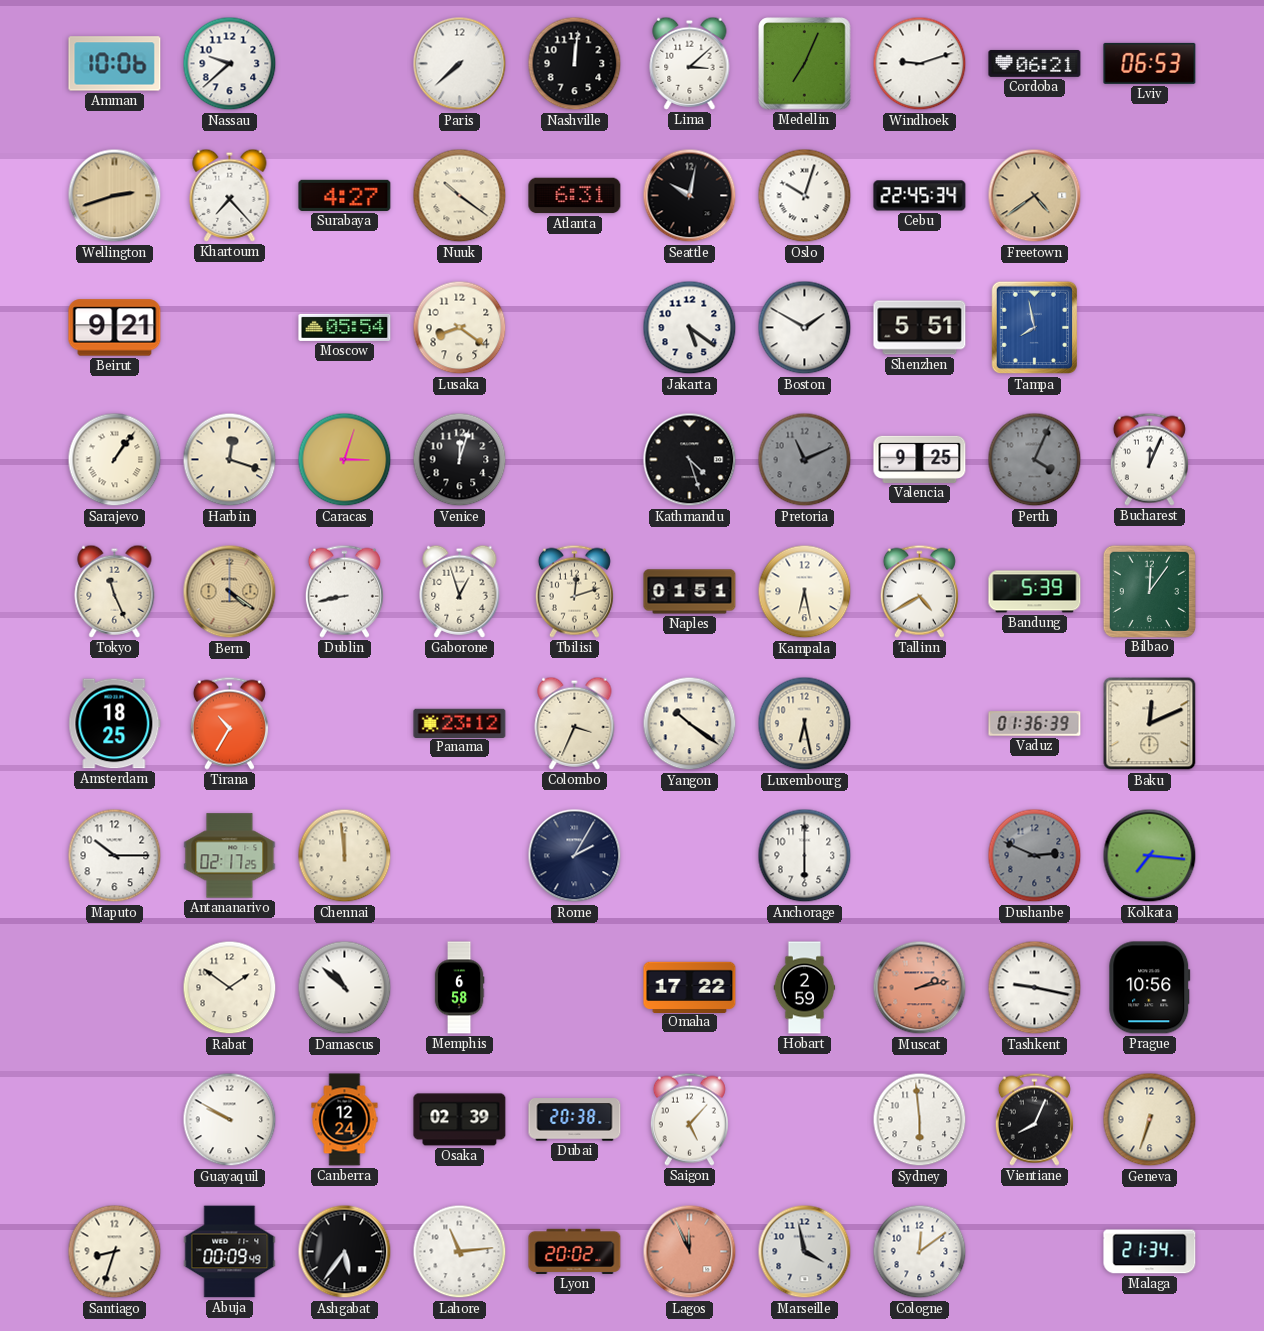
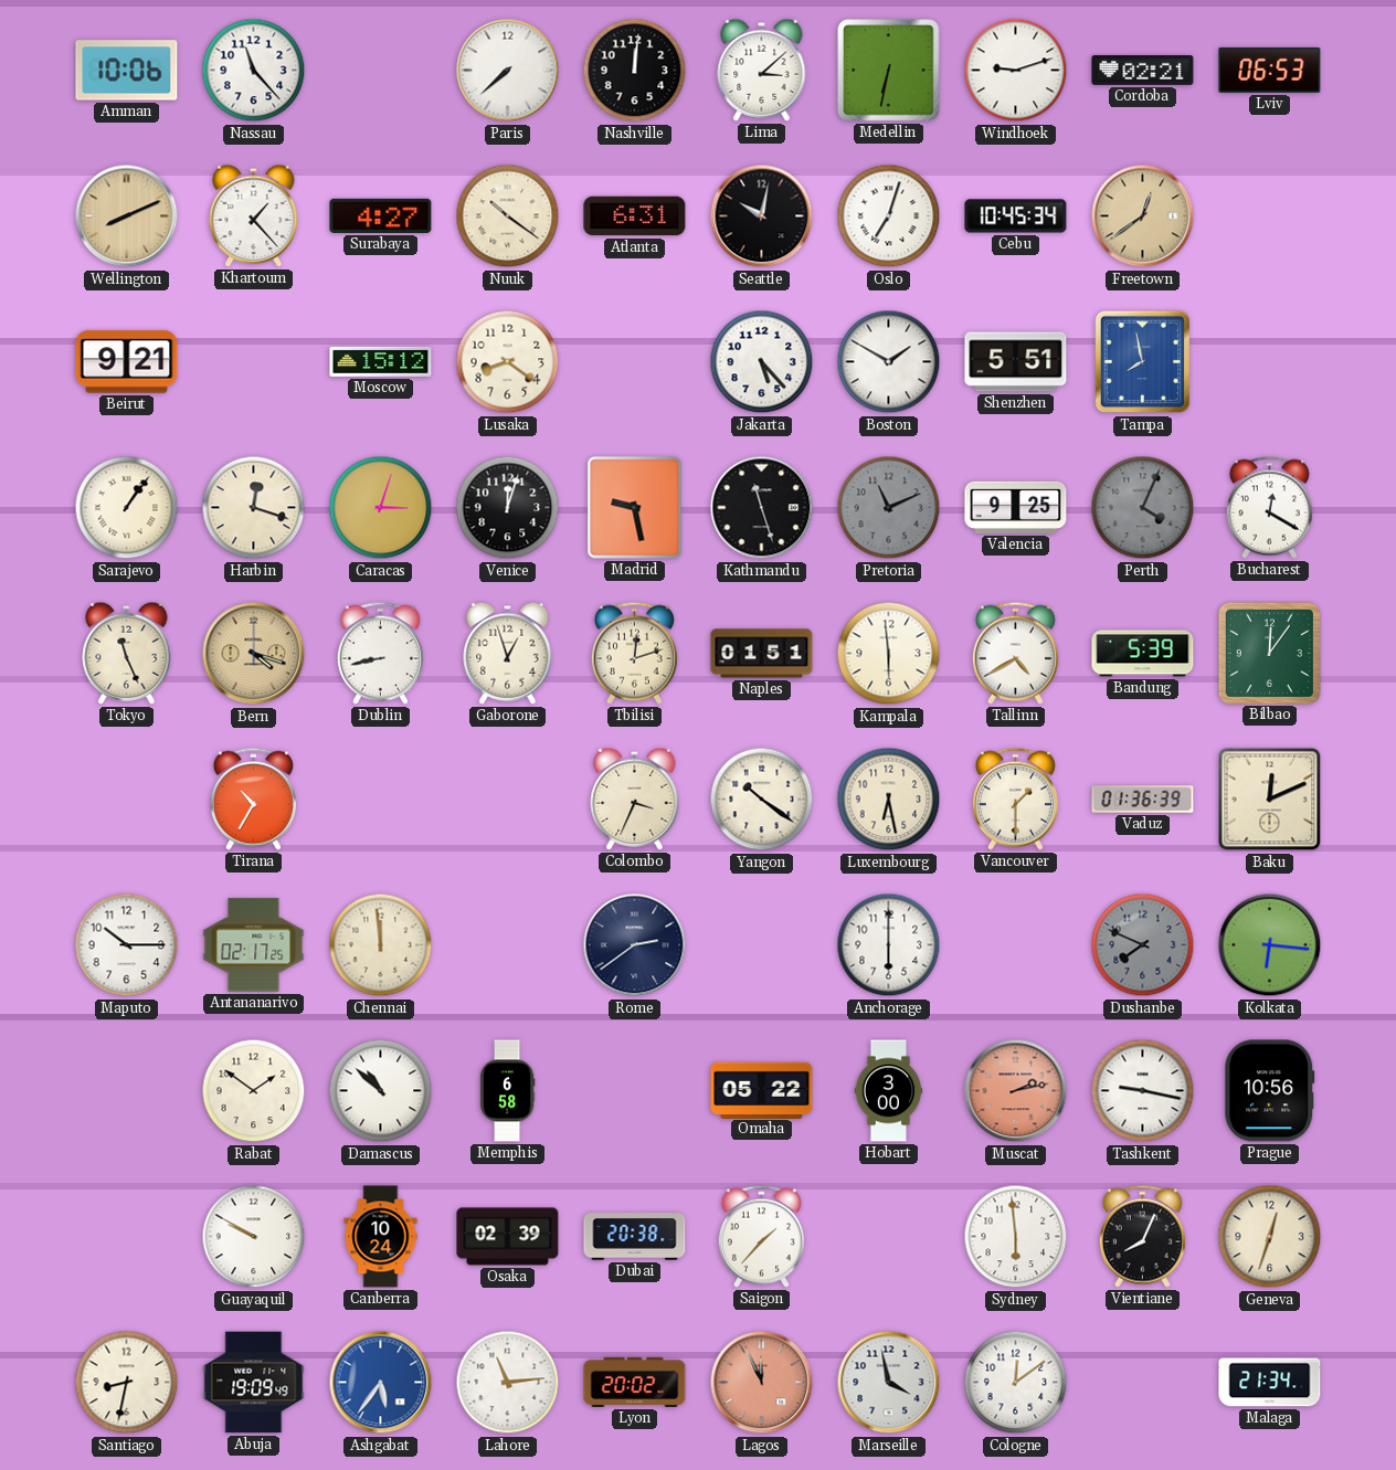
Nassau: 9:38 -> 11:23
Medellin: 7:04 -> 6:32
Cordoba: 06:21 -> 02:21
Wellington: 2:42 -> 8:11
Khartoum: 7:23 -> 1:23
Oslo: 10:03 -> 7:03
Cebu: 22:45 -> 10:45
Freetown: 4:39 -> 12:39
Moscow: 05:54 -> 15:12
Jakarta: 5:21 -> 5:23
Madrid: none -> 9:28
Kathmandu: 4:27 -> 11:27
Bucharest: 12:04 -> 12:20
Bern: 4:21 -> 4:18
Kampala: 6:28 -> 5:59
Amsterdam: 18:25 -> none
Panama: 23:12 -> none
Vancouver: none -> 1:30
Rome: 2:05 -> 2:39
Dushanbe: 2:49 -> 7:49
Kolkata: 7:16 -> 6:16
Omaha: 17:22 -> 05:22
Hobart: 2:59 -> 3:00
Canberra: 12:24 -> 10:24
Saigon: 5:07 -> 1:37
Geneva: 6:33 -> 12:33
Santiago: 8:33 -> 8:32
Abuja: 00:09 -> 19:09
Ashgabat dial: black -> blue
